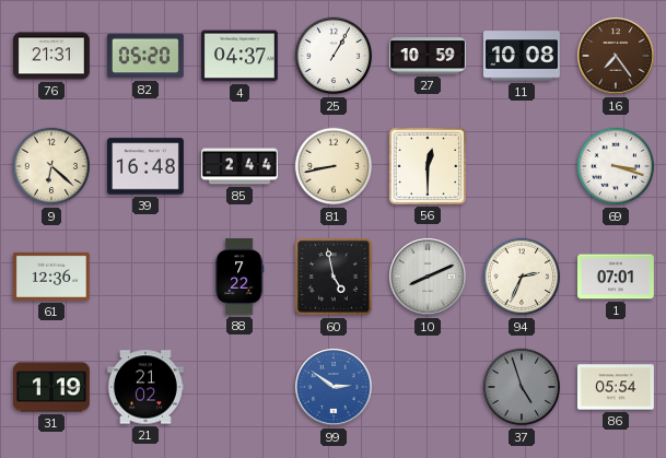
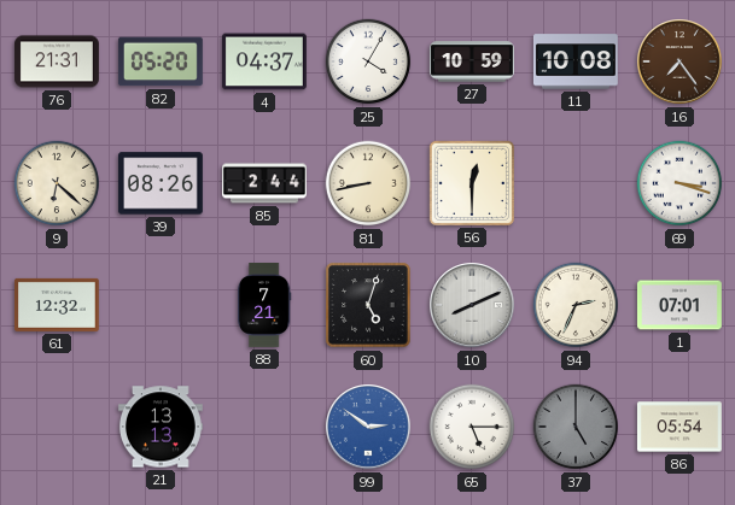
25: 1:05 -> 4:05
39: 16:48 -> 08:26
61: 12:36 -> 12:32
88: 7:22 -> 7:21
60: 4:58 -> 5:03
31: 1:19 -> none
21: 21:02 -> 13:13
65: none -> 5:15
37: 4:57 -> 5:00
